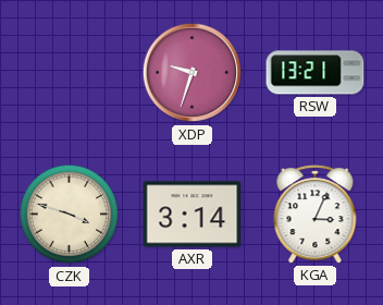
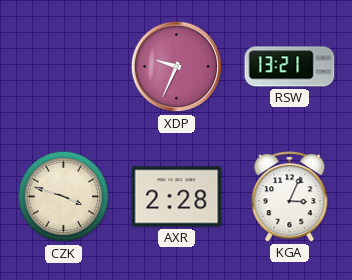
XDP: 9:33 -> 9:34
AXR: 3:14 -> 2:28
